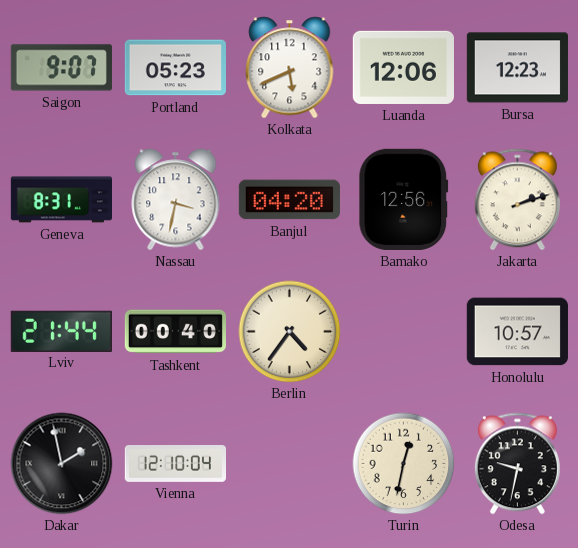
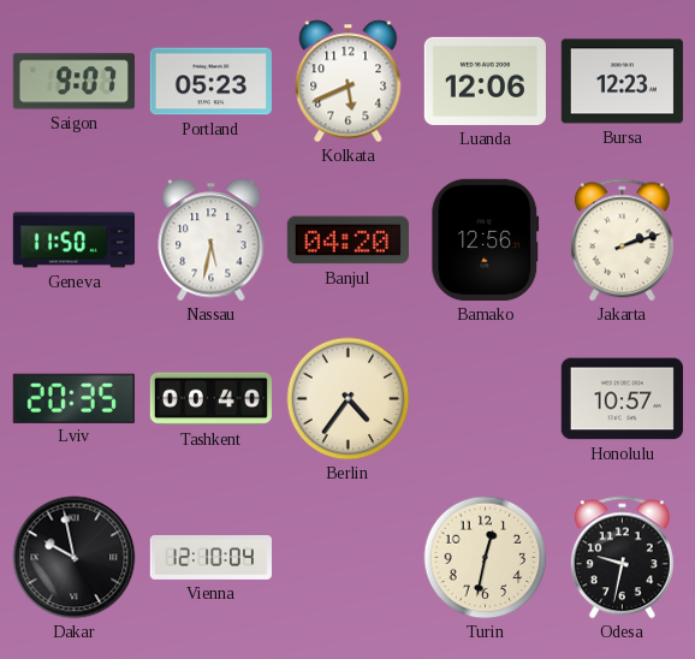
Geneva: 8:31 -> 11:50
Nassau: 3:32 -> 5:32
Lviv: 21:44 -> 20:35
Dakar: 1:58 -> 9:58
